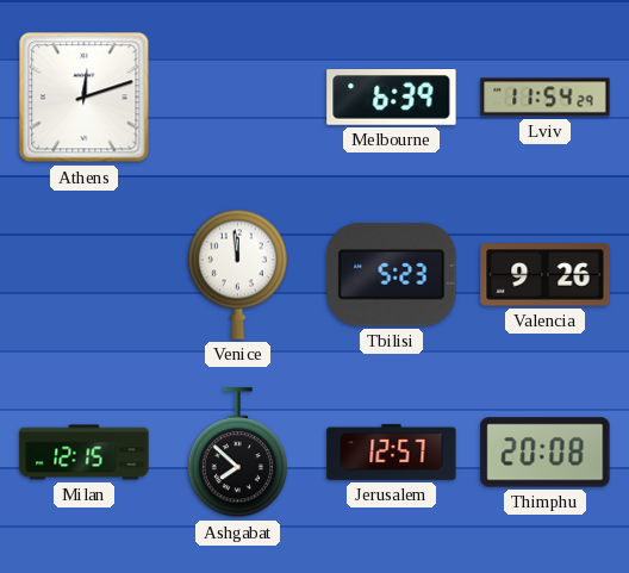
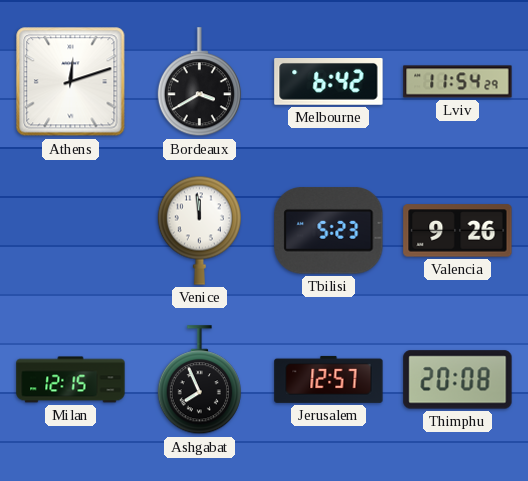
Bordeaux: none -> 3:40
Melbourne: 6:39 -> 6:42
Ashgabat: 7:52 -> 7:56
